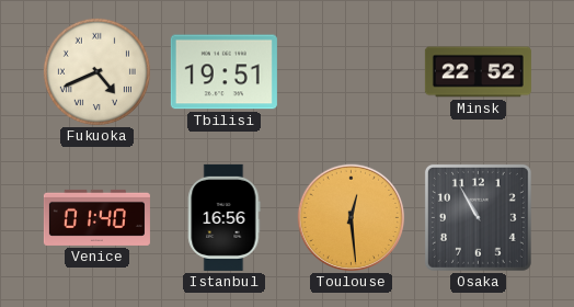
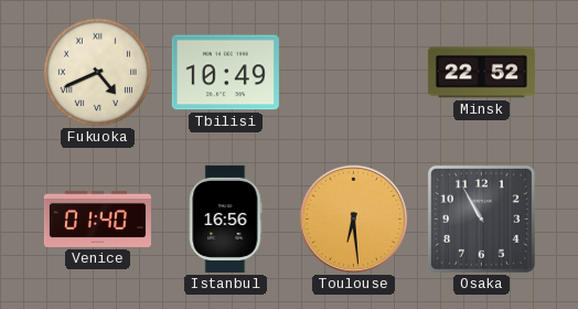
Tbilisi: 19:51 -> 10:49
Toulouse: 12:29 -> 6:29
